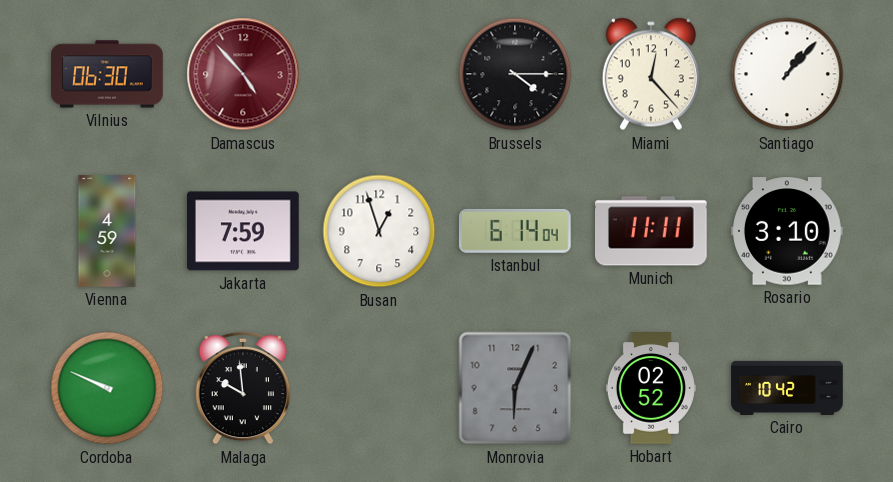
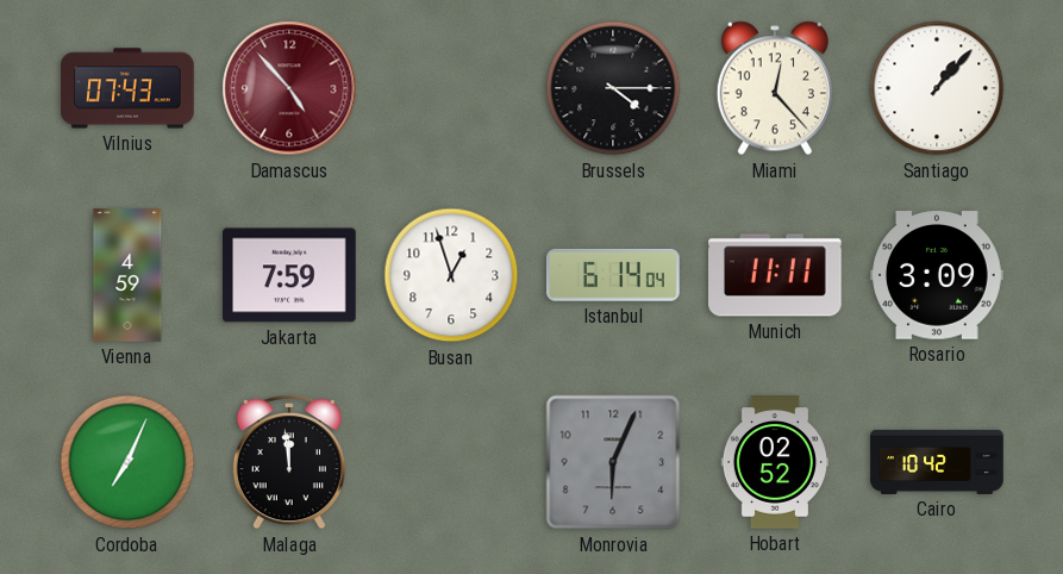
Vilnius: 06:30 -> 07:43
Rosario: 3:10 -> 3:09
Cordoba: 9:49 -> 7:04
Malaga: 9:59 -> 11:59
